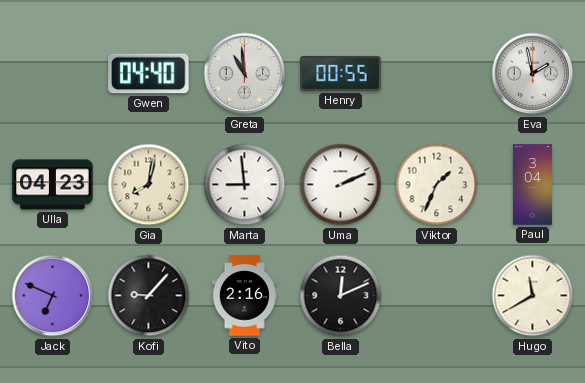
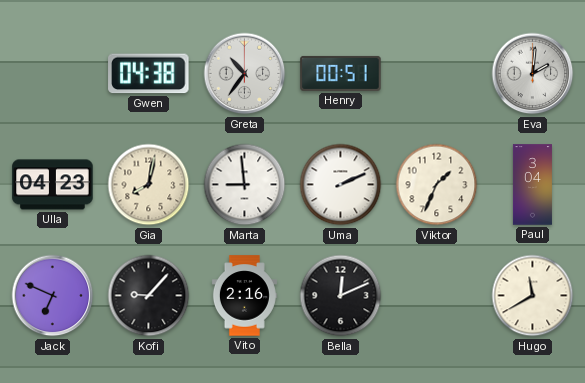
Gwen: 04:40 -> 04:38
Greta: 10:59 -> 10:36
Henry: 00:55 -> 00:51
Eva: 1:58 -> 2:01
